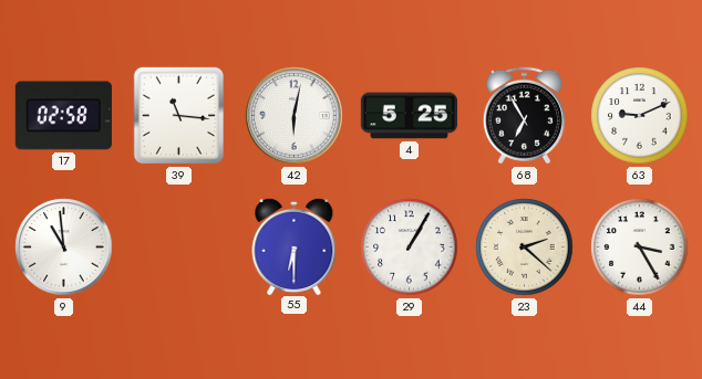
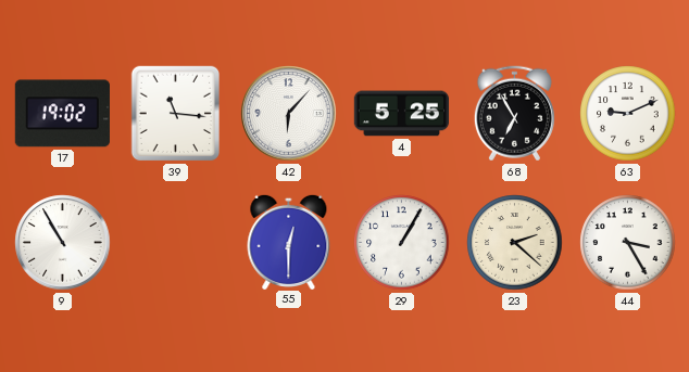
17: 02:58 -> 19:02
42: 6:02 -> 6:07
9: 10:59 -> 10:55
55: 6:30 -> 12:30
